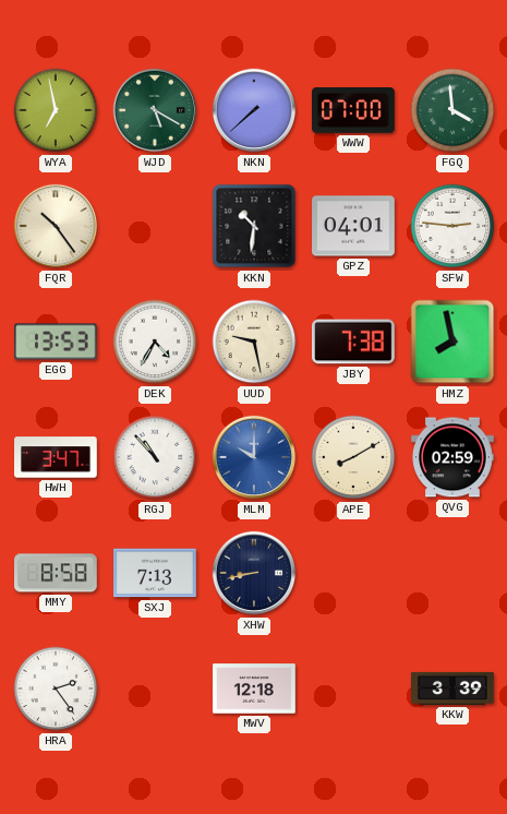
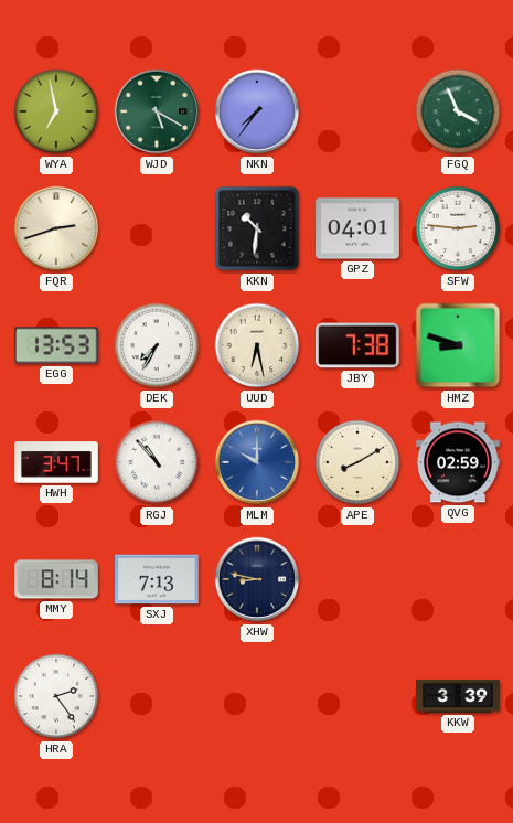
NKN: 7:38 -> 7:36
WWW: 07:00 -> none
FGQ: 3:59 -> 3:56
FQR: 10:24 -> 2:42
DEK: 4:35 -> 7:35
UUD: 9:28 -> 6:28
HMZ: 7:58 -> 8:48
MMY: 8:58 -> 8:14
XHW: 8:43 -> 8:47
MWV: 12:18 -> none
